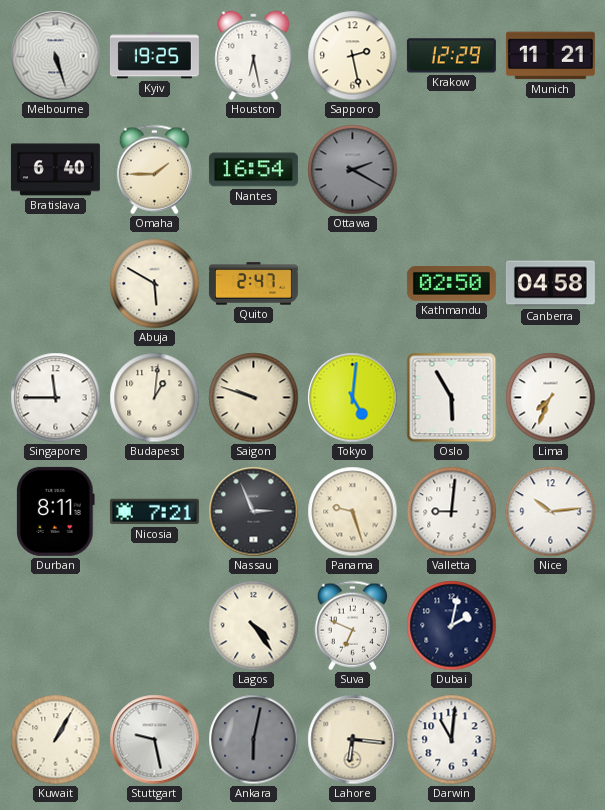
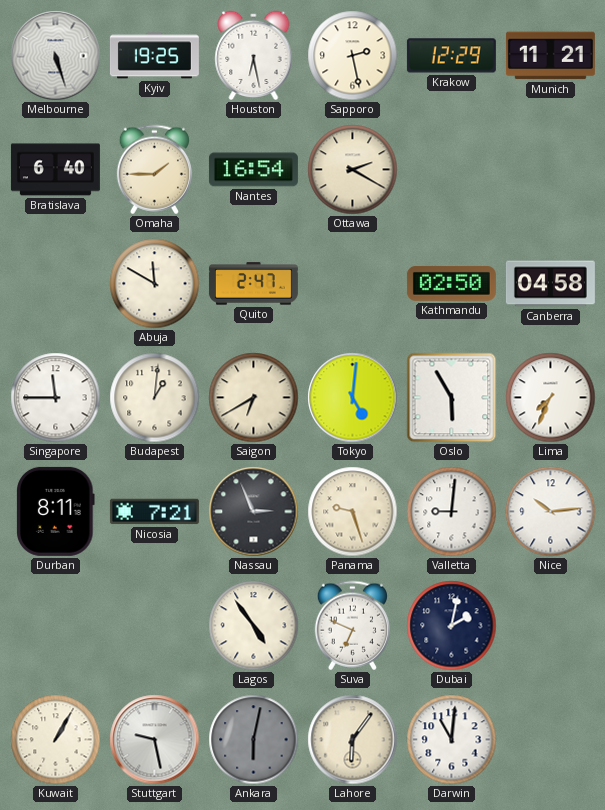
Ottawa dial: grey -> cream
Abuja: 5:50 -> 11:50
Saigon: 9:48 -> 6:40
Lagos: 4:24 -> 4:54
Lahore: 6:16 -> 6:06
